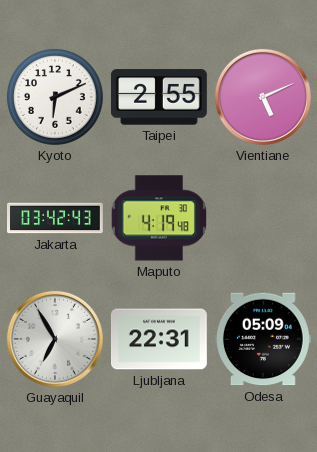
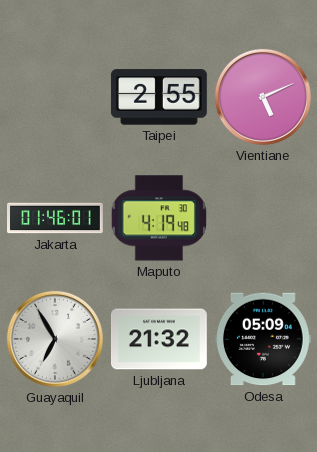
Kyoto: 6:11 -> none
Jakarta: 03:42 -> 01:46
Ljubljana: 22:31 -> 21:32
